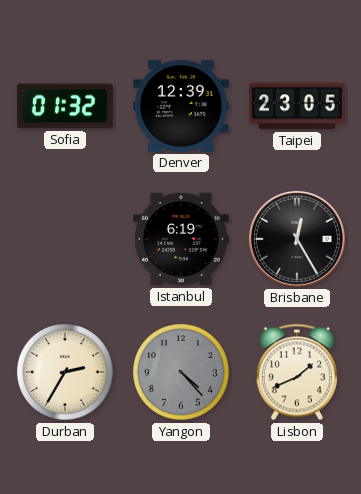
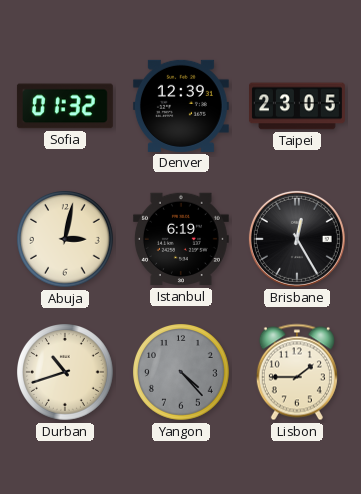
Abuja: none -> 3:02
Durban: 2:35 -> 10:42
Lisbon: 1:41 -> 1:45
